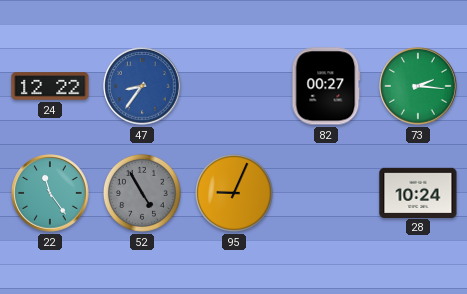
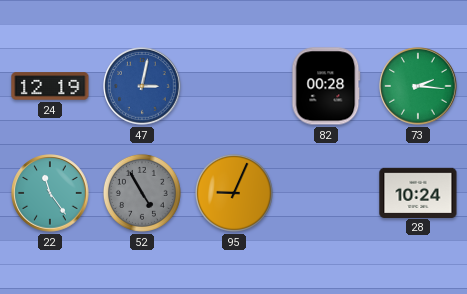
24: 12:22 -> 12:19
47: 8:36 -> 3:02
82: 00:27 -> 00:28
